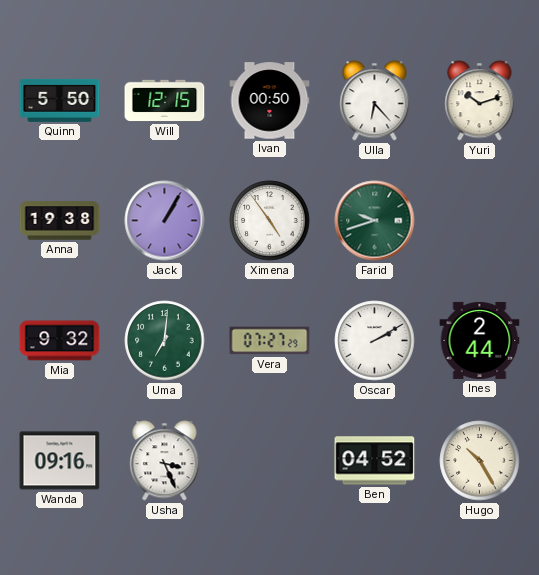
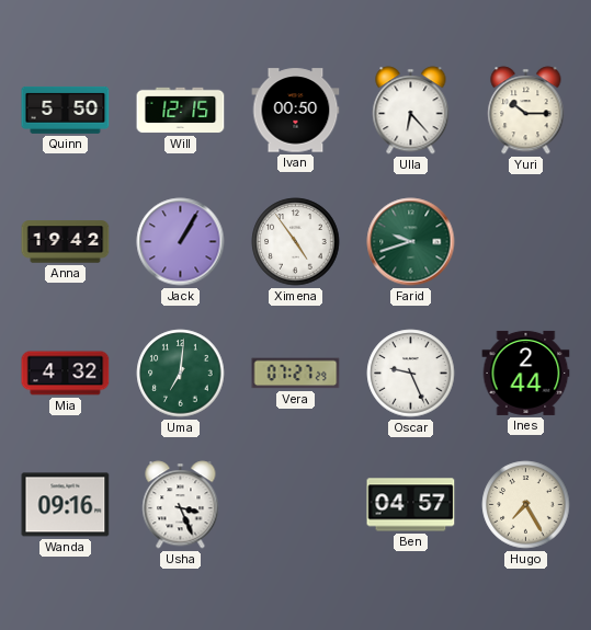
Yuri: 10:12 -> 10:15
Anna: 19:38 -> 19:42
Mia: 9:32 -> 4:32
Oscar: 2:10 -> 9:26
Ben: 04:52 -> 04:57
Hugo: 10:25 -> 7:25
